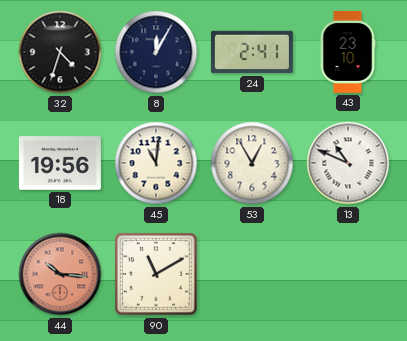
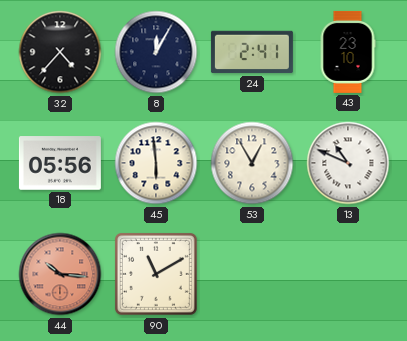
32: 4:33 -> 4:37
18: 19:56 -> 05:56
45: 11:01 -> 5:59
